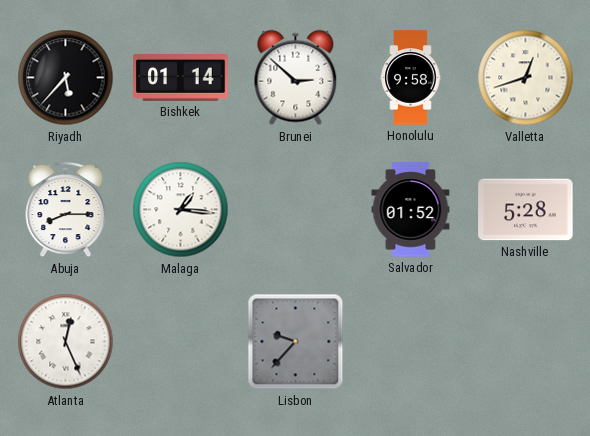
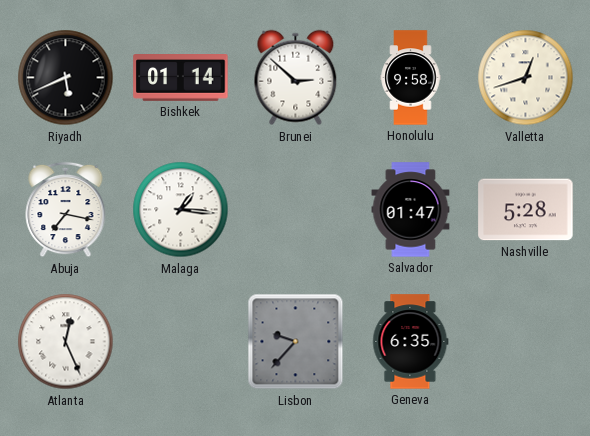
Riyadh: 5:37 -> 5:41
Abuja: 8:15 -> 7:17
Salvador: 01:52 -> 01:47
Geneva: none -> 6:35
